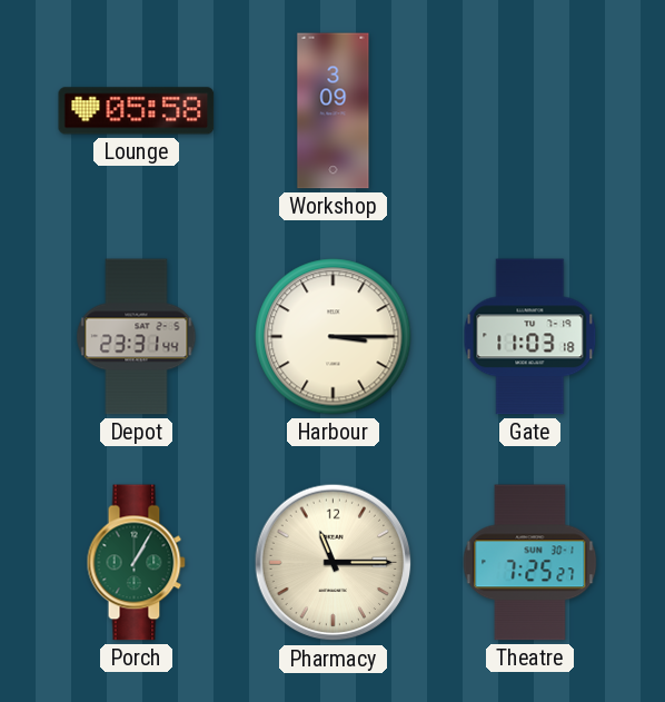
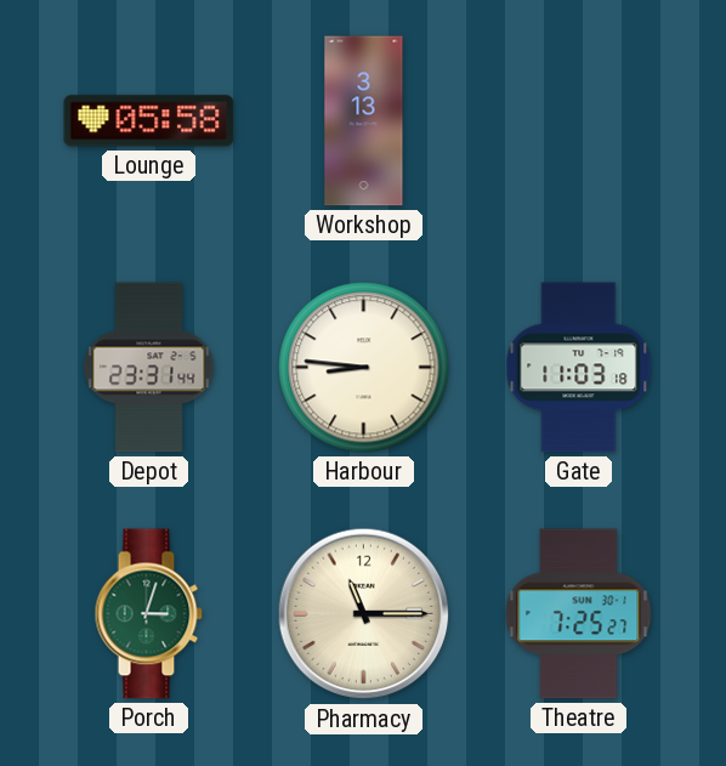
Workshop: 3:09 -> 3:13
Harbour: 3:15 -> 8:46
Porch: 1:05 -> 3:03
